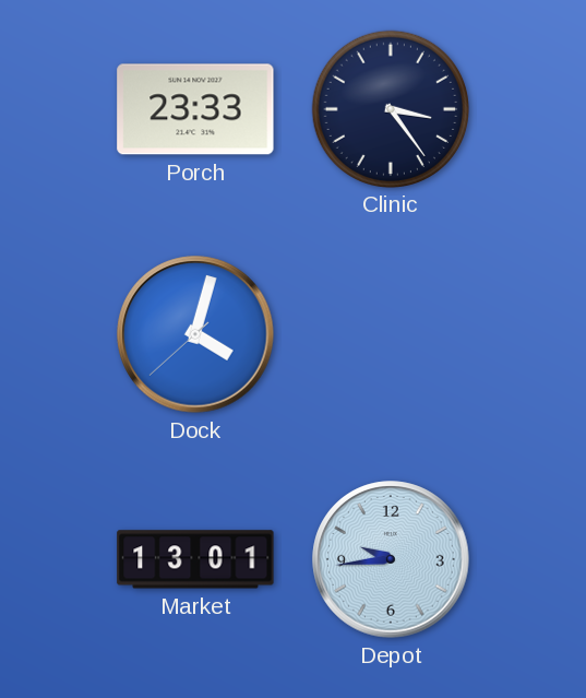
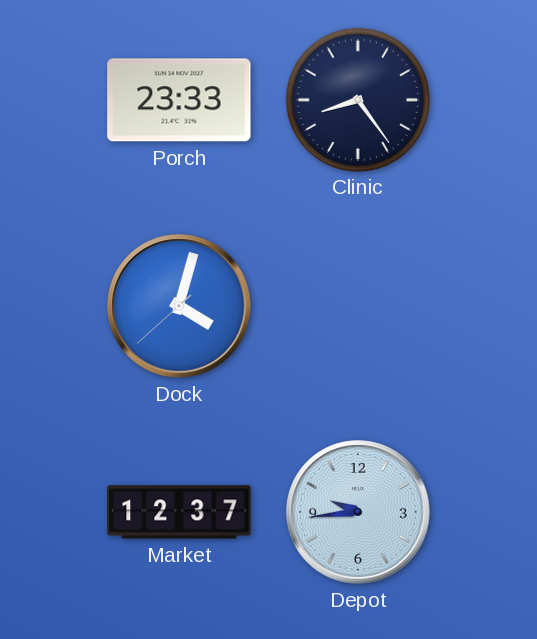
Clinic: 3:24 -> 8:24
Market: 13:01 -> 12:37
